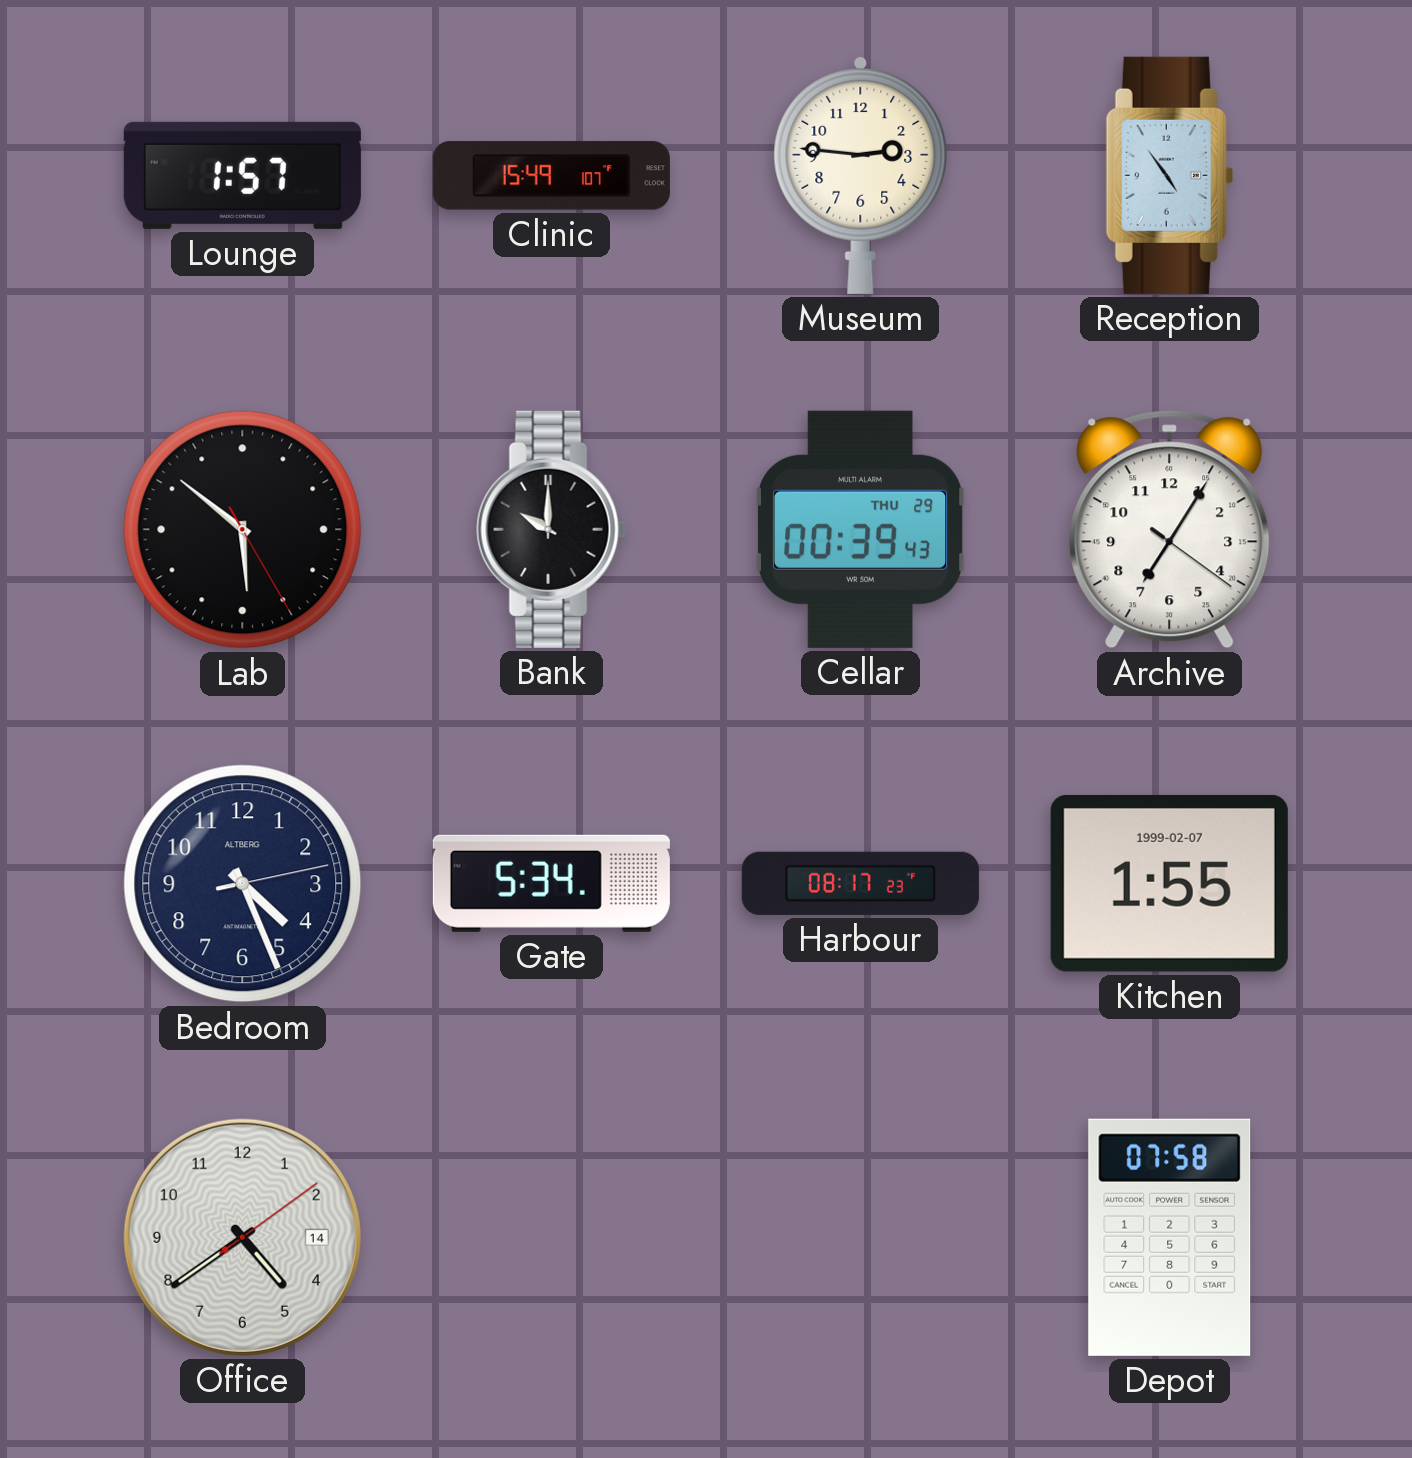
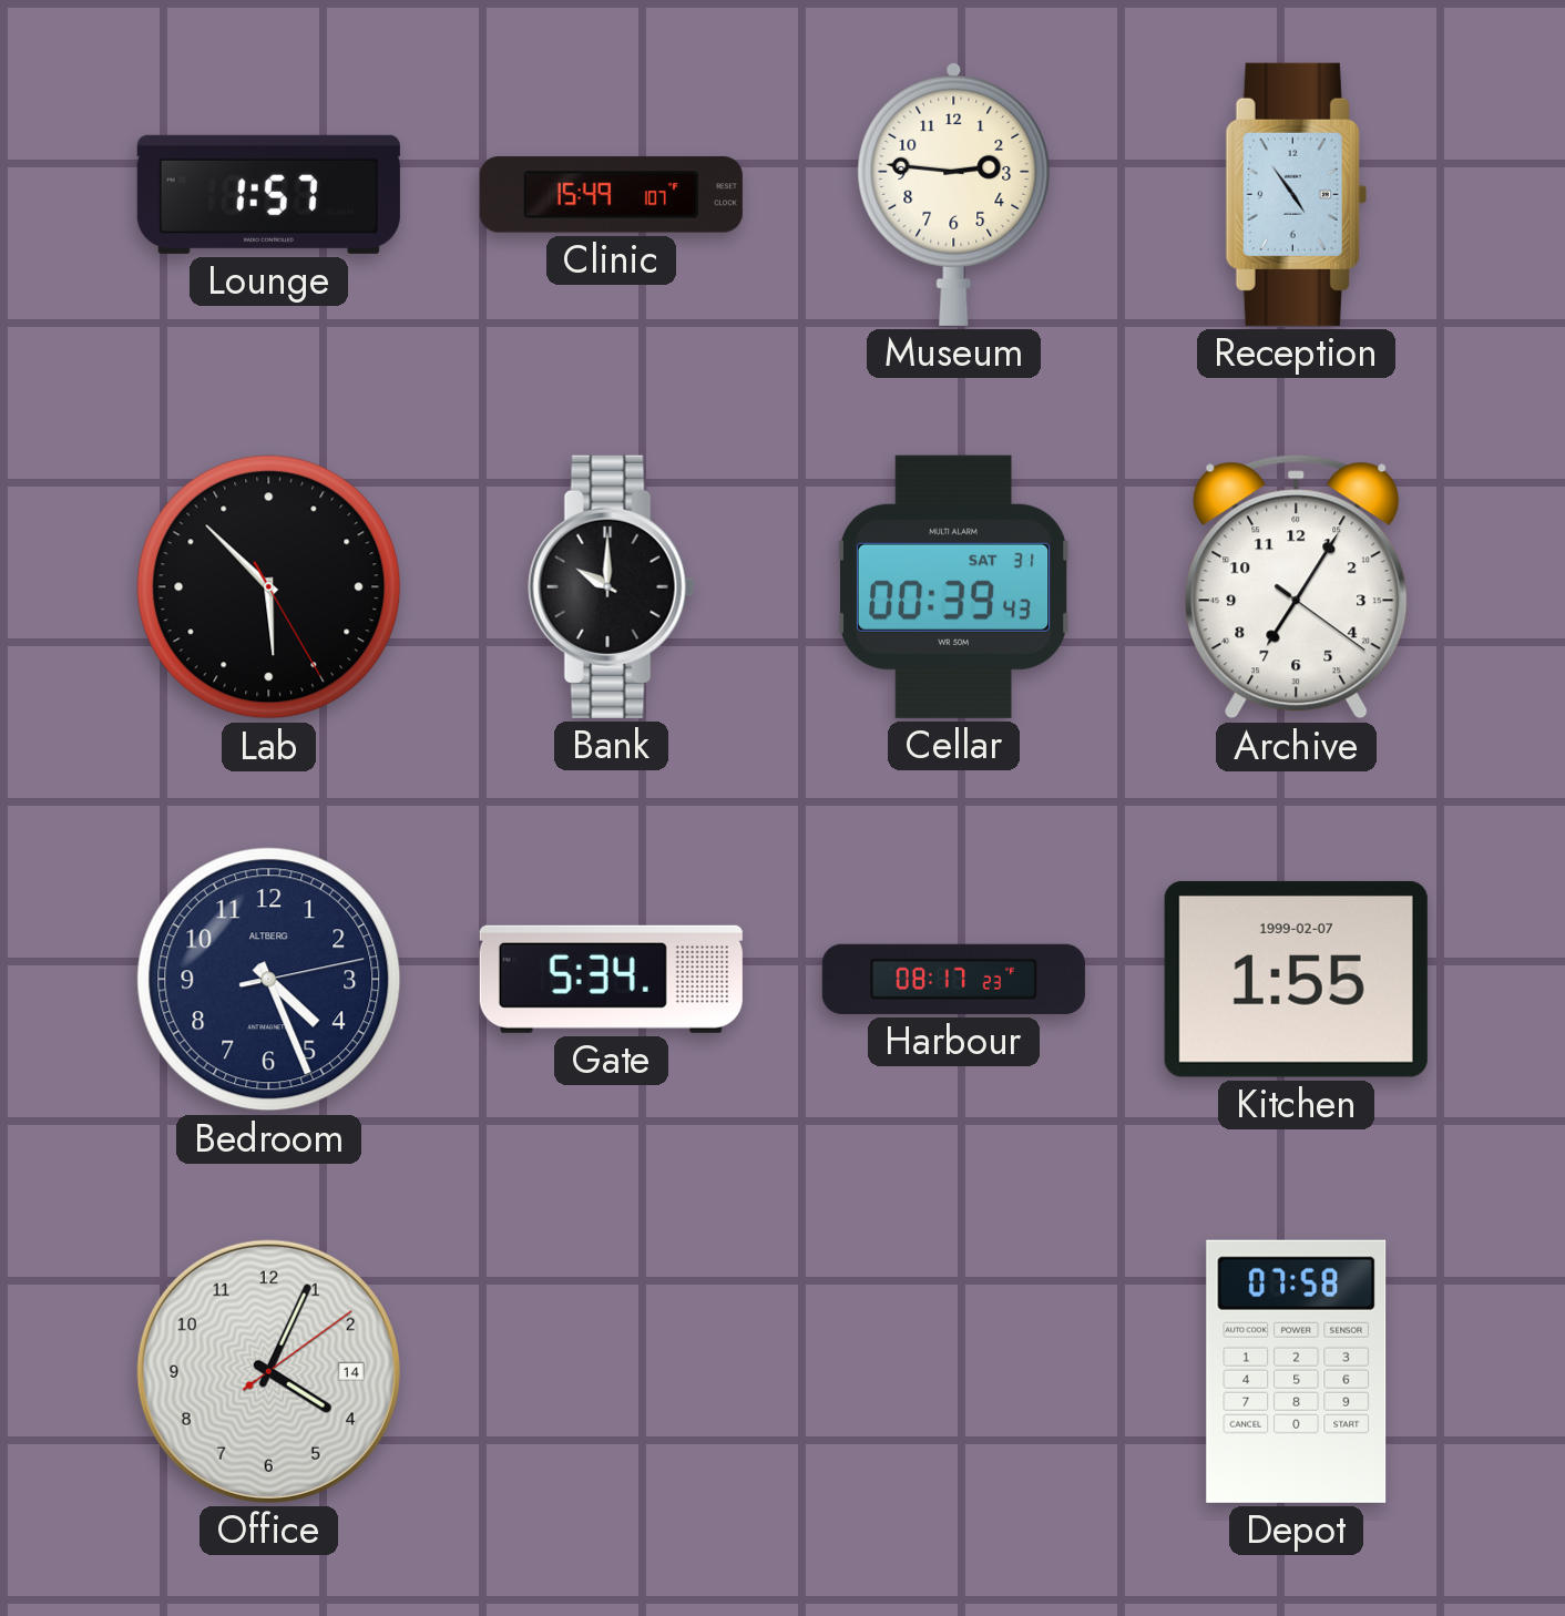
Lab: 5:51 -> 5:52
Cellar date: THU 29 -> SAT 31
Office: 4:39 -> 4:04
